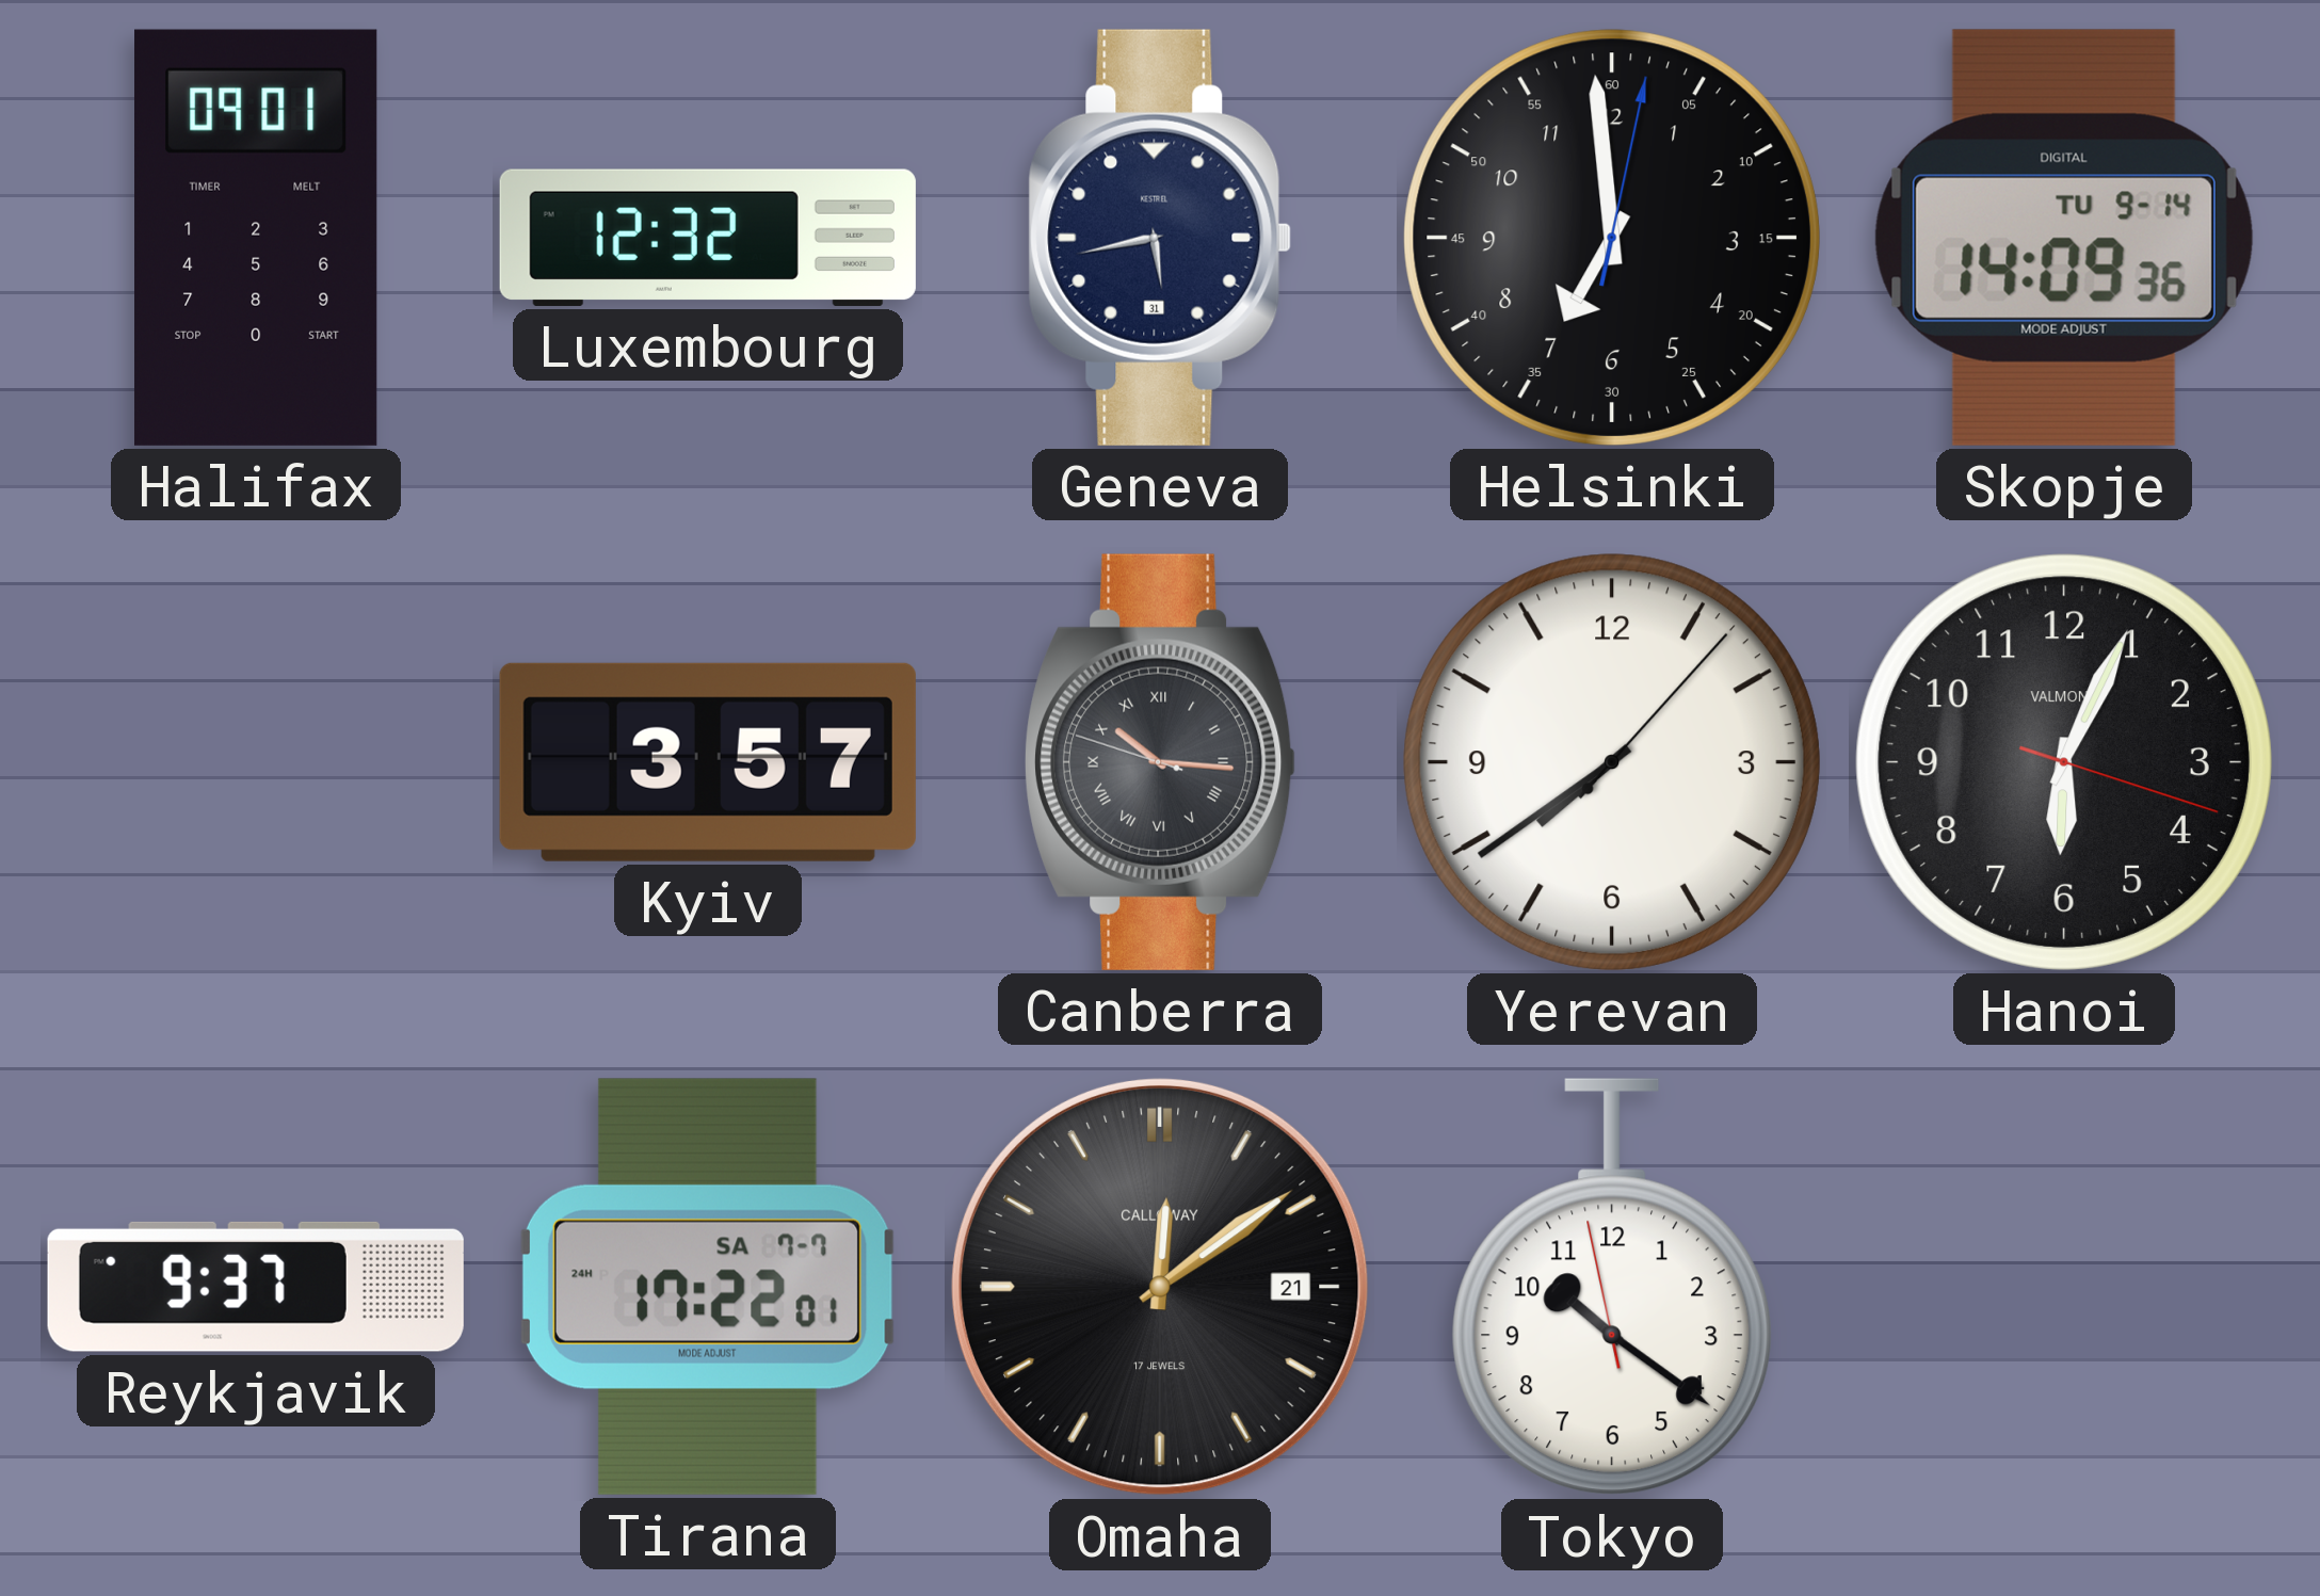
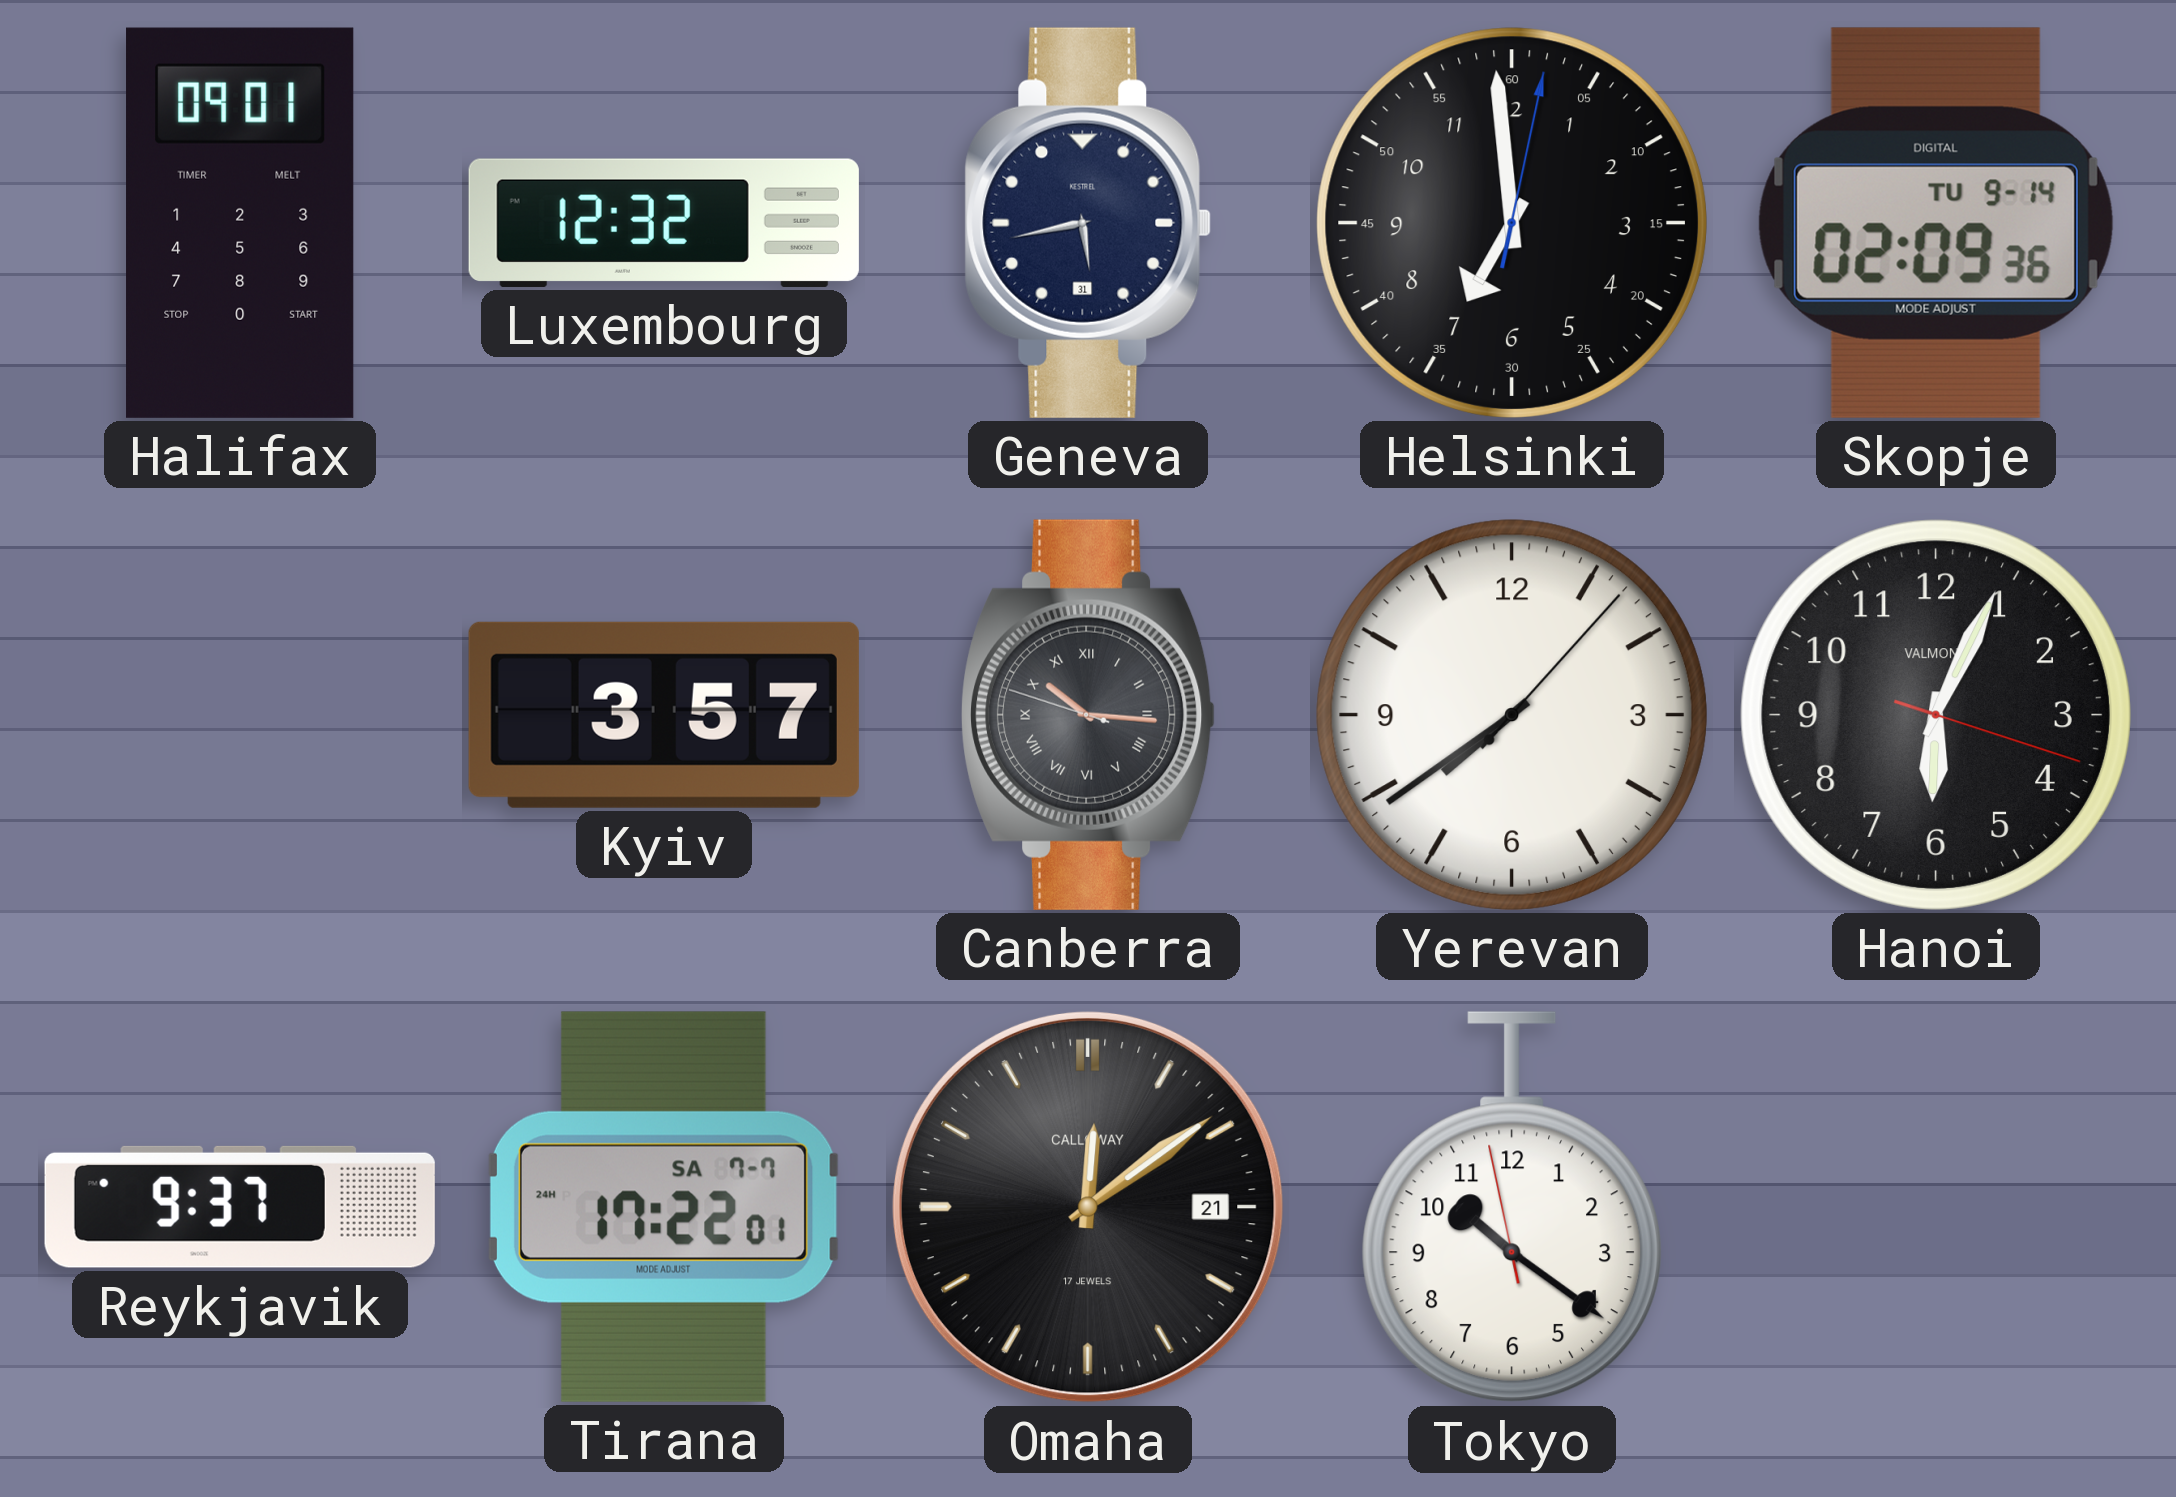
Skopje: 14:09 -> 02:09
